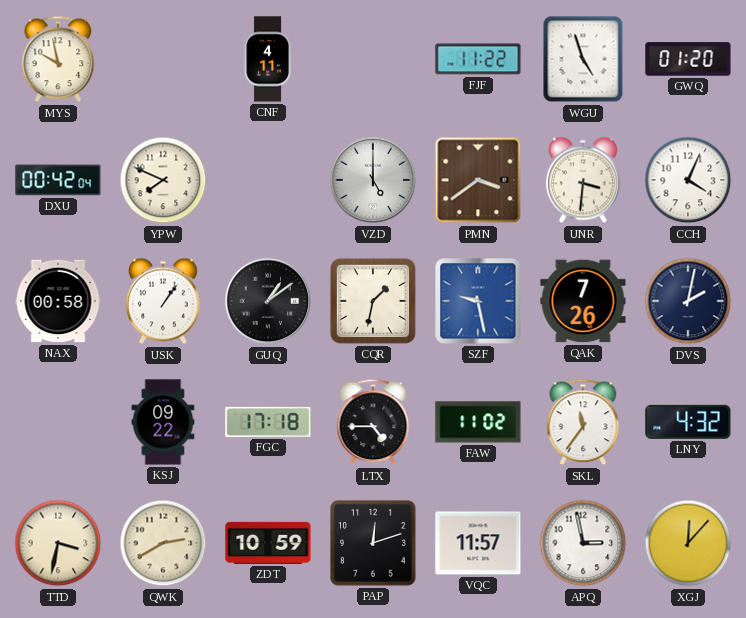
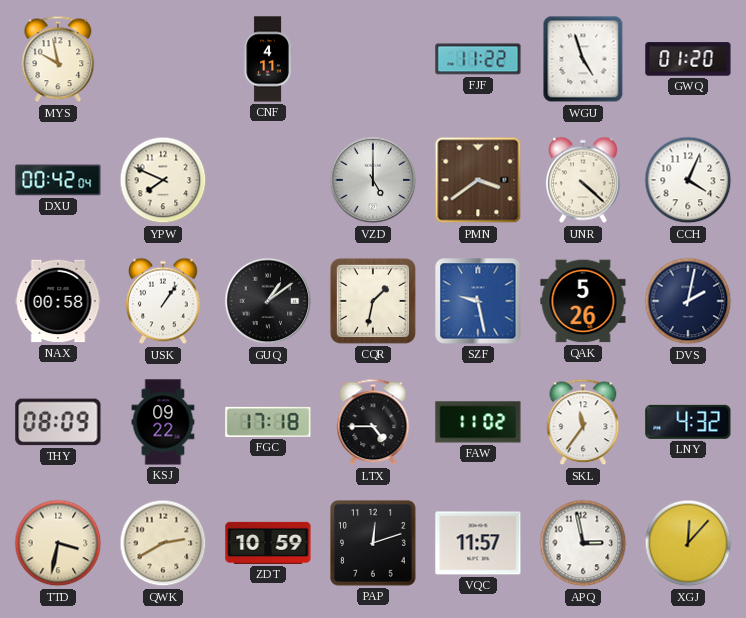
UNR: 3:31 -> 4:22
QAK: 7:26 -> 5:26
THY: none -> 08:09
